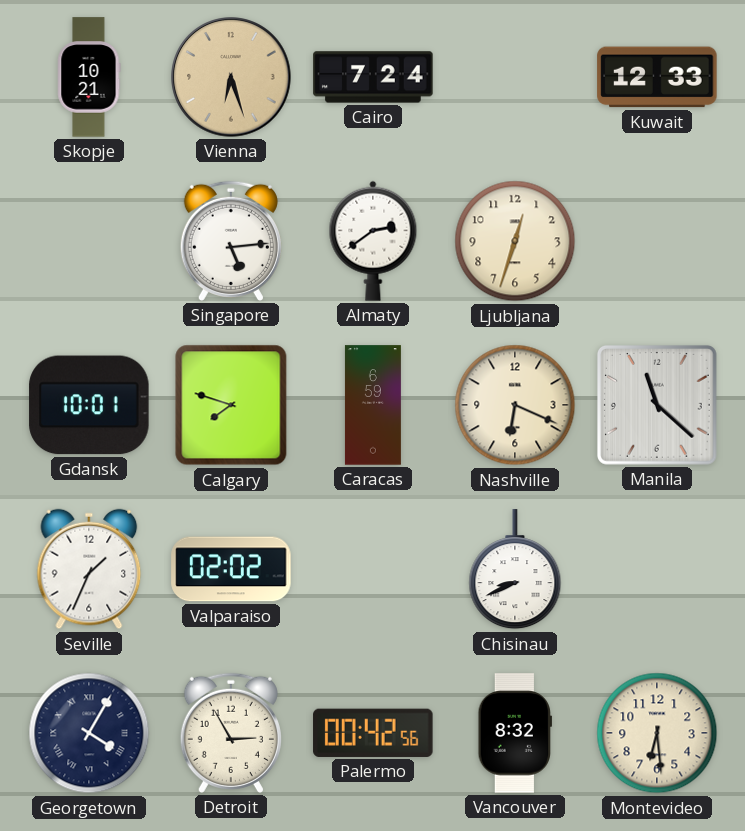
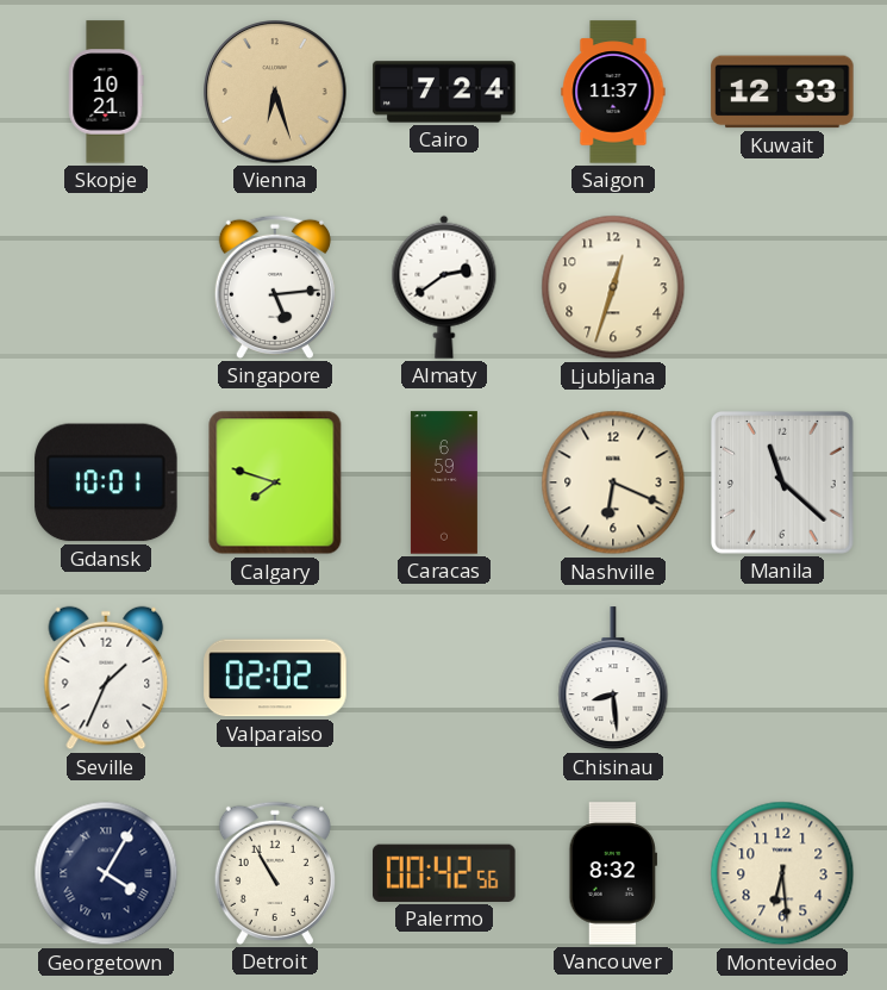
Saigon: none -> 11:37
Chisinau: 8:41 -> 8:29
Detroit: 2:55 -> 10:55
